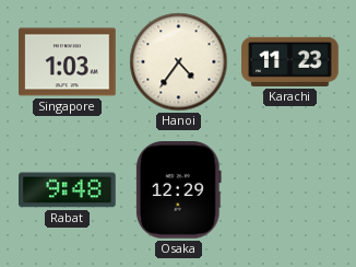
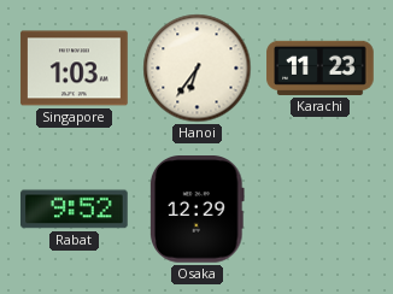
Hanoi: 4:36 -> 6:36
Rabat: 9:48 -> 9:52
